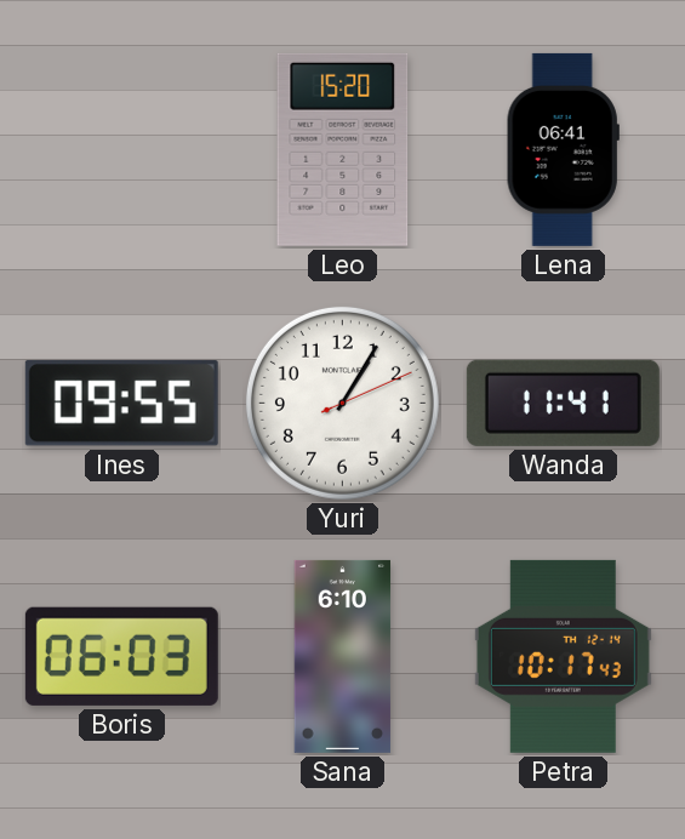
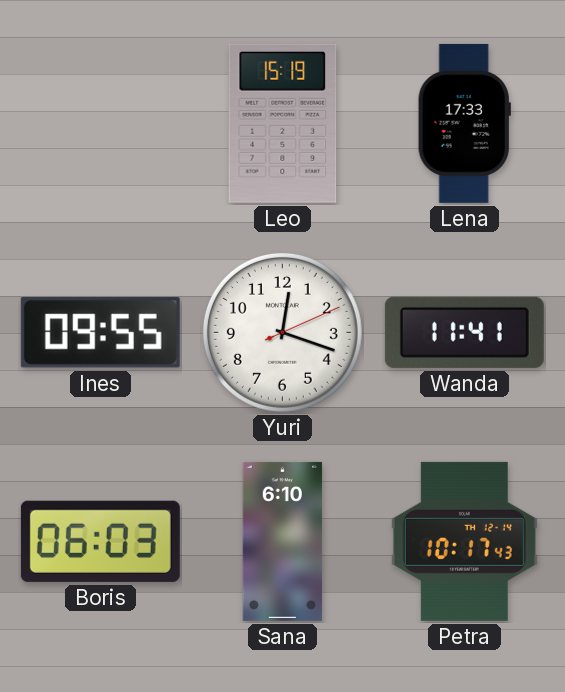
Leo: 15:20 -> 15:19
Lena: 06:41 -> 17:33
Yuri: 1:05 -> 12:18
